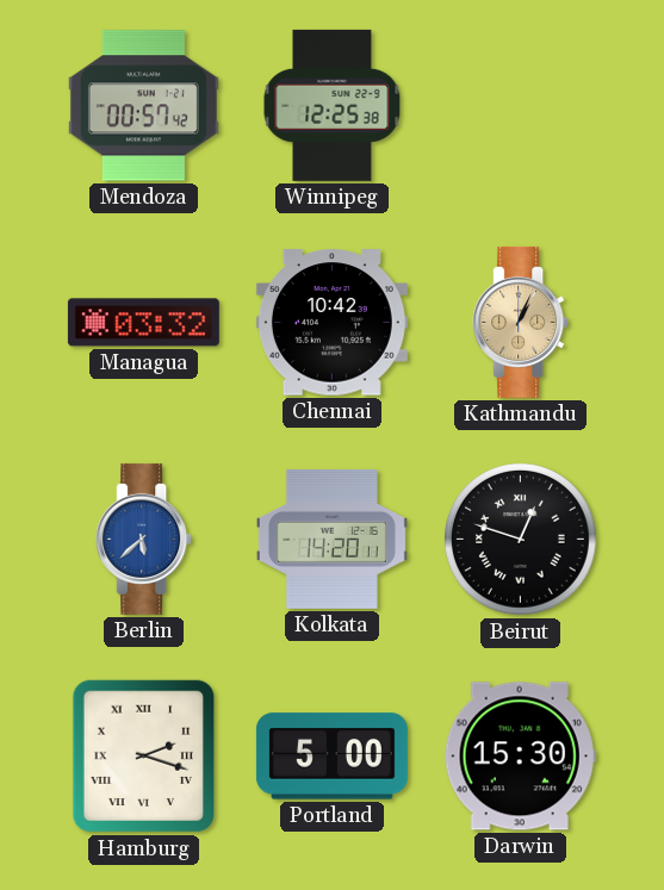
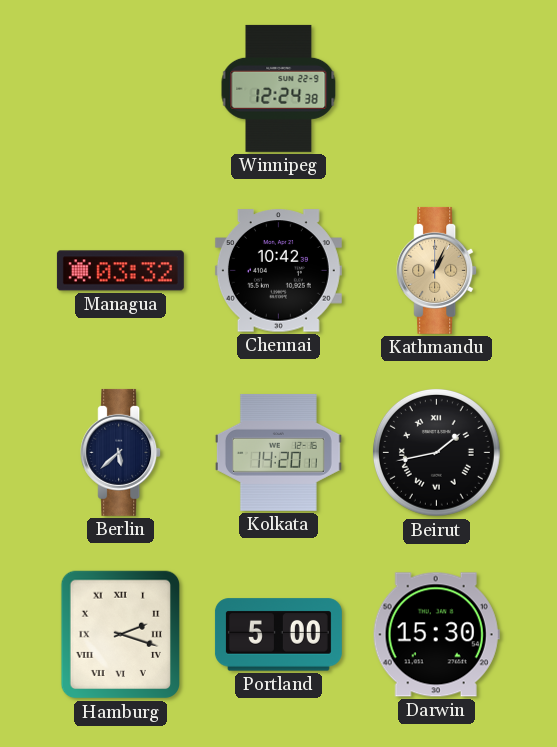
Mendoza: 00:57 -> none
Winnipeg: 12:25 -> 12:24
Berlin dial: blue -> navy
Beirut: 12:48 -> 1:43
